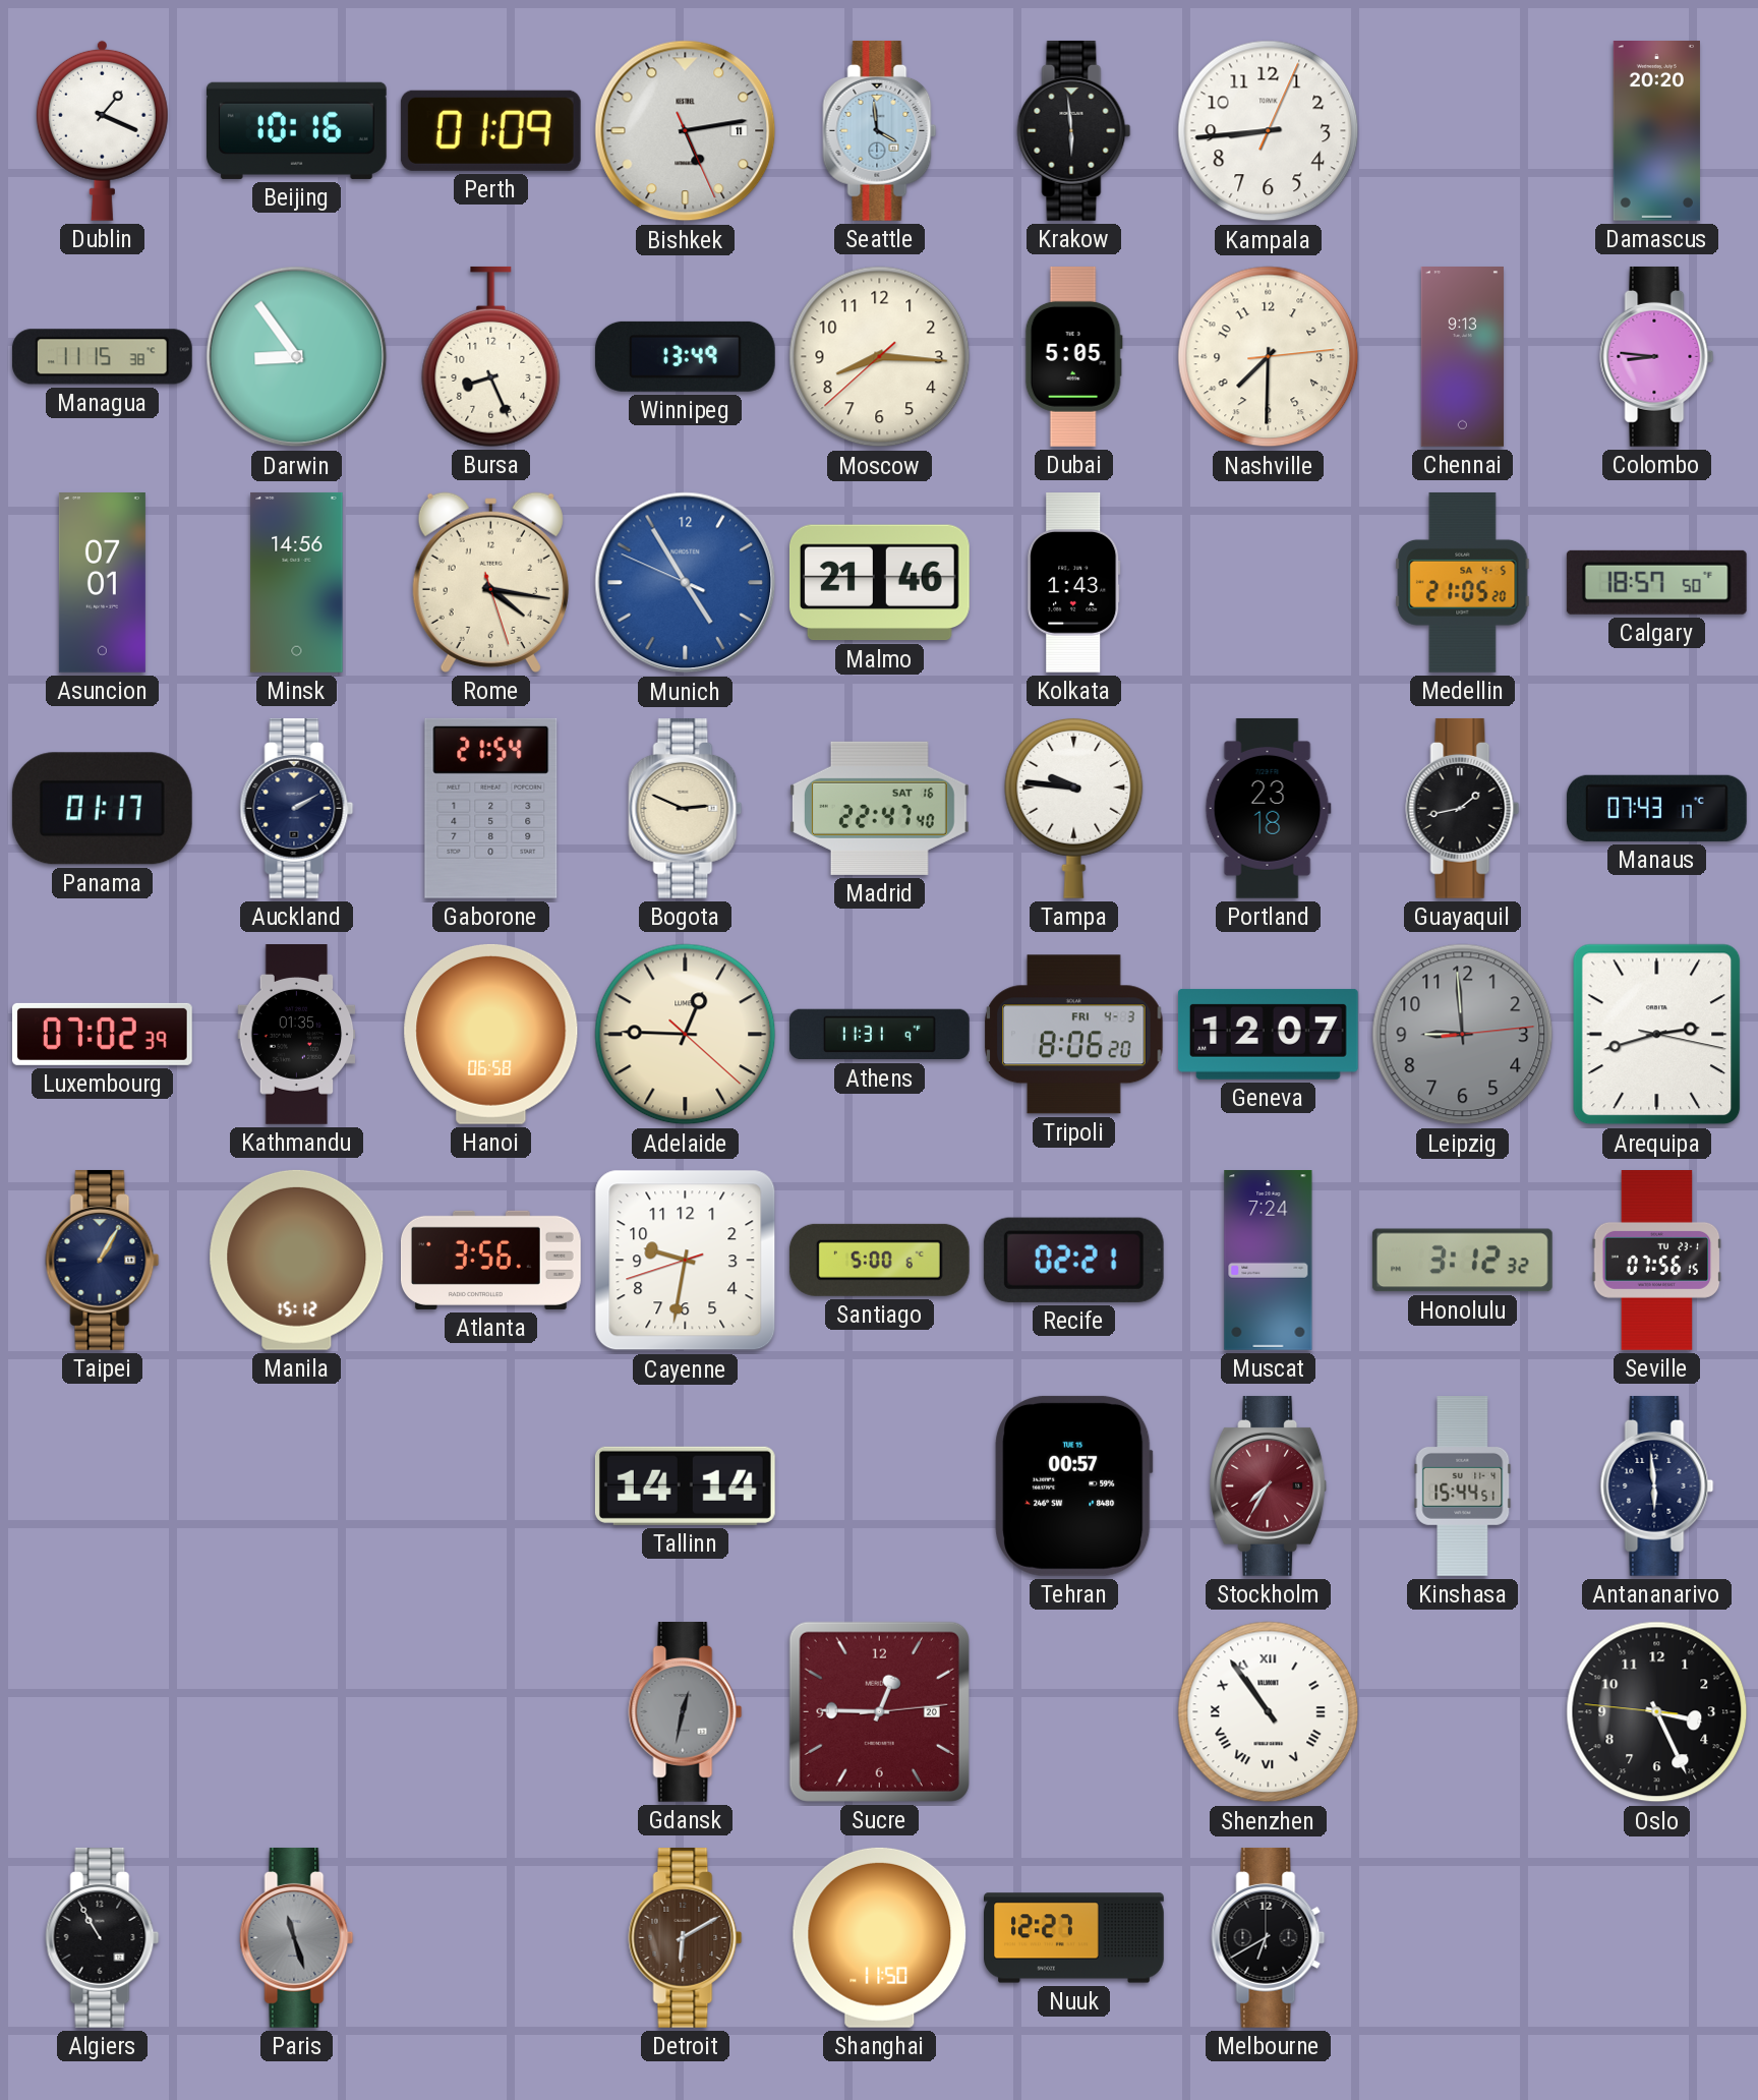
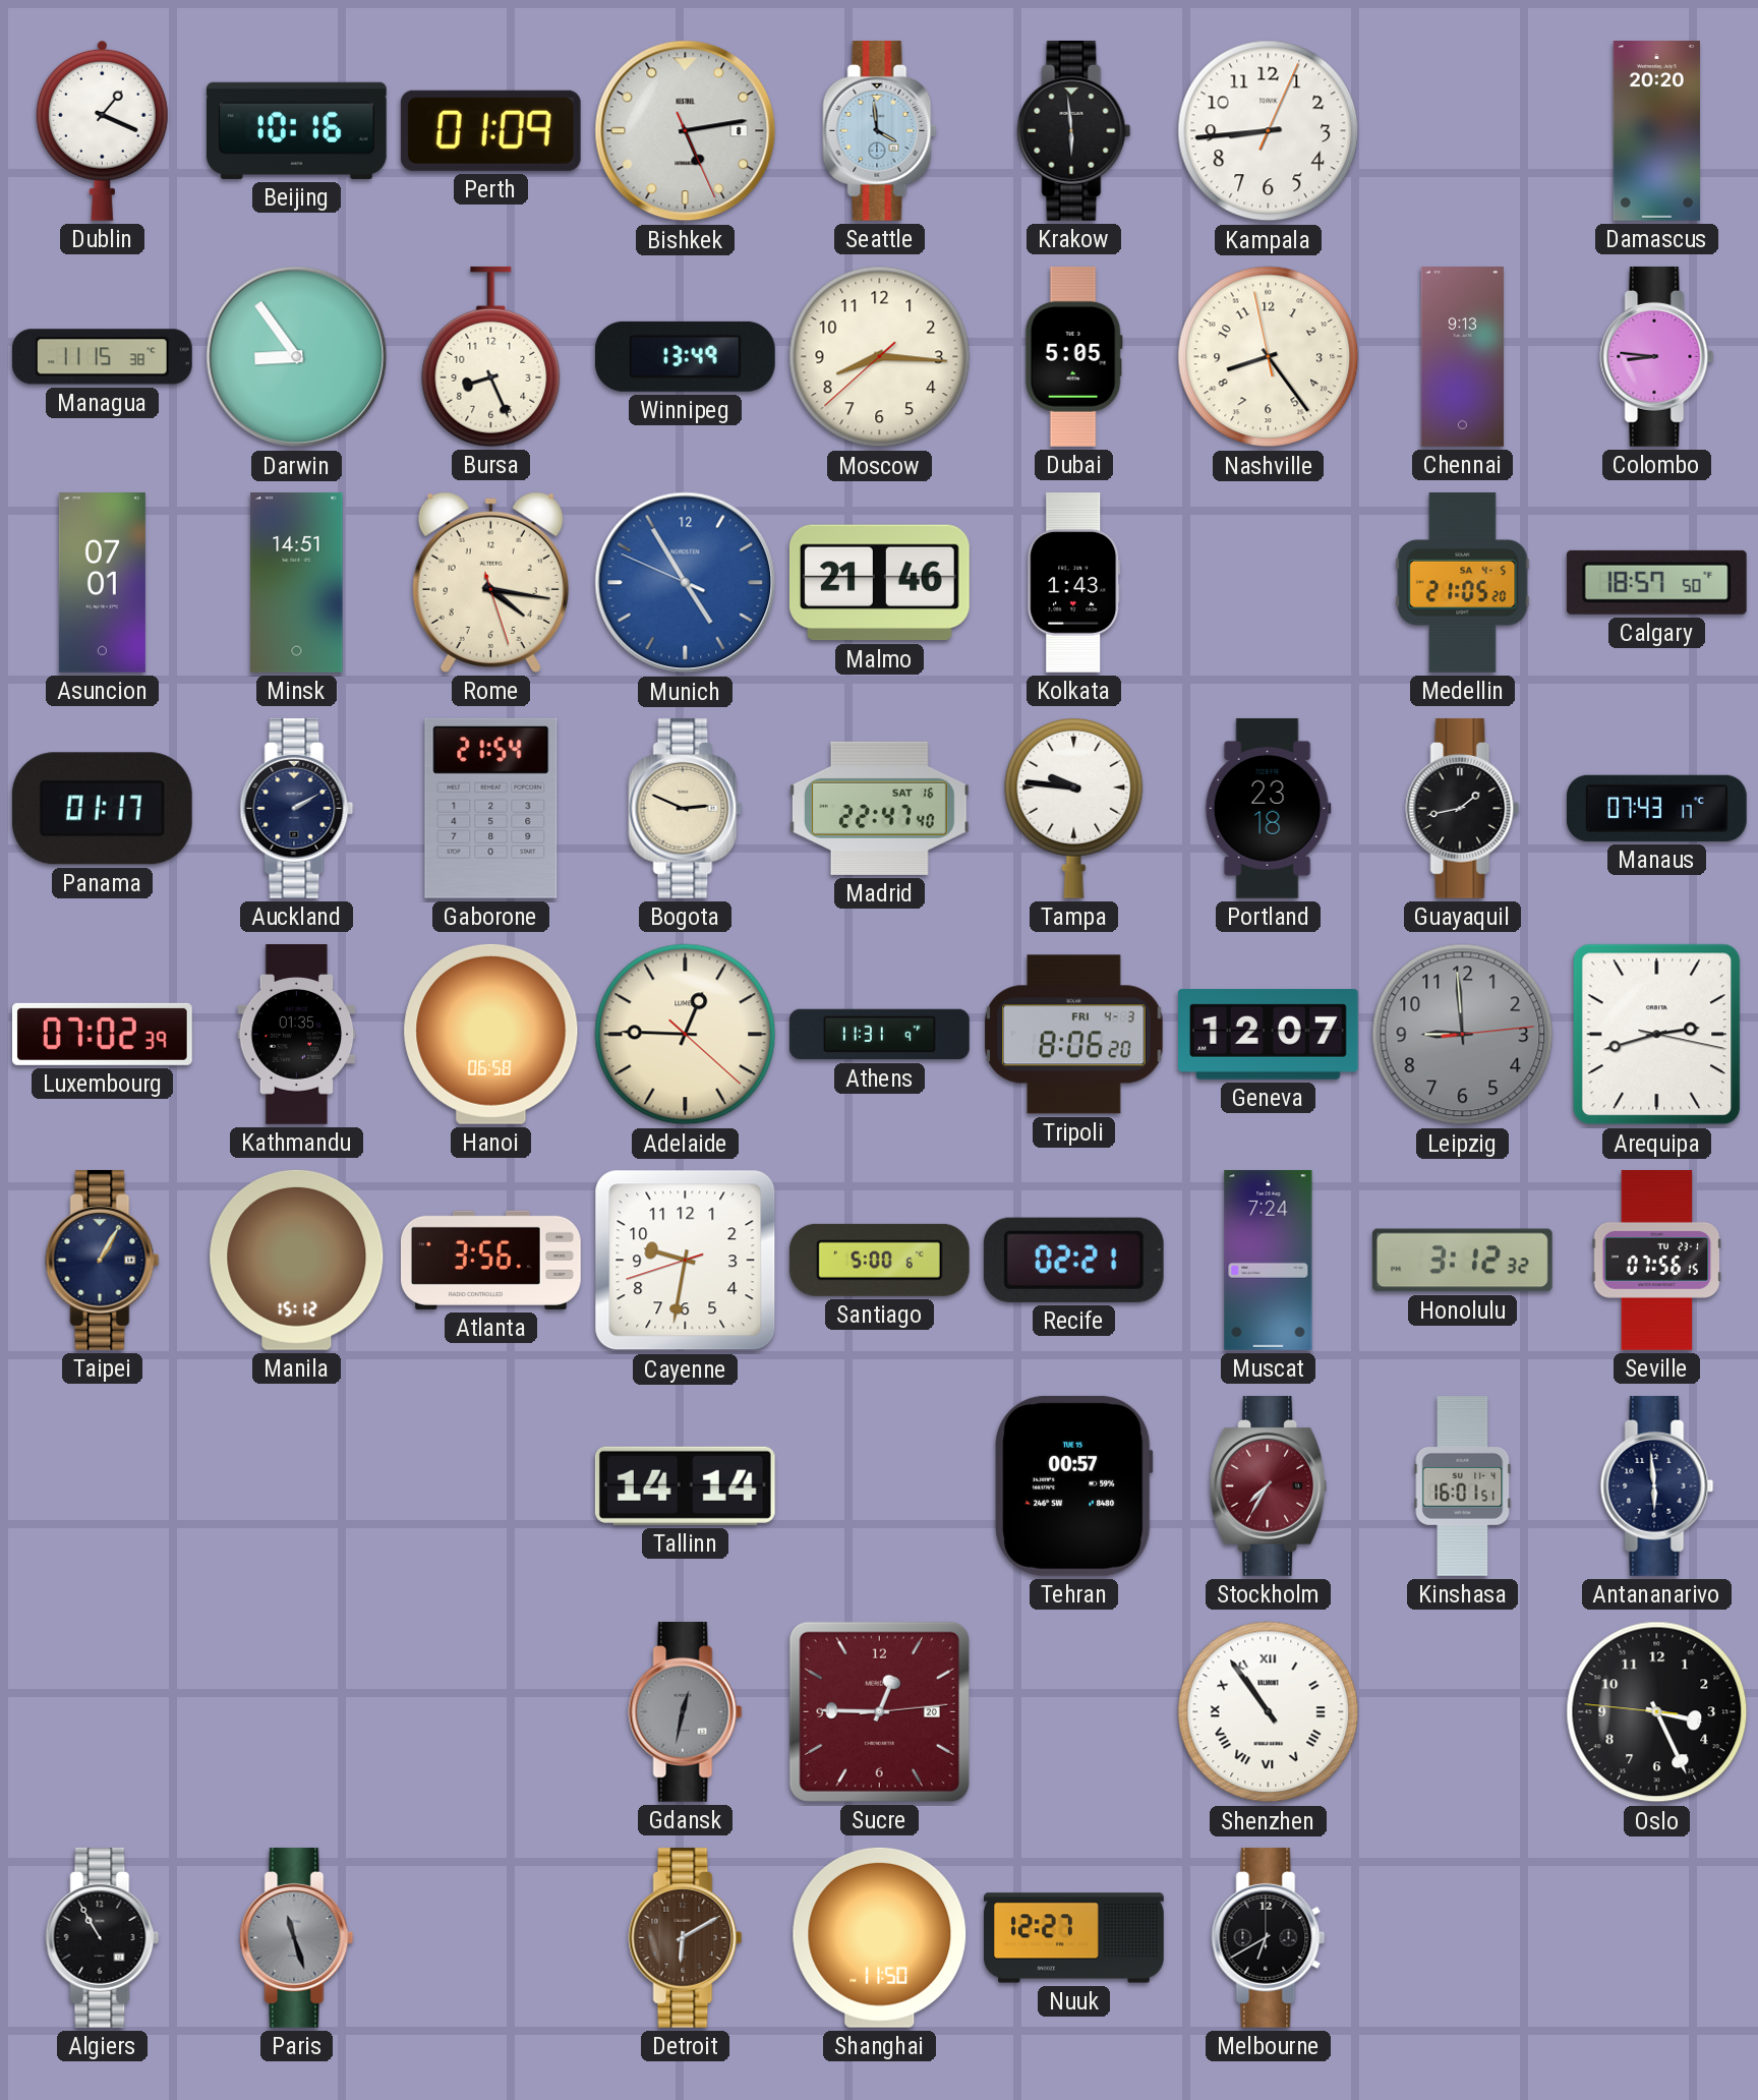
Bishkek date: 11 -> 8
Nashville: 7:30 -> 8:23
Minsk: 14:56 -> 14:51
Kinshasa: 15:44 -> 16:01
